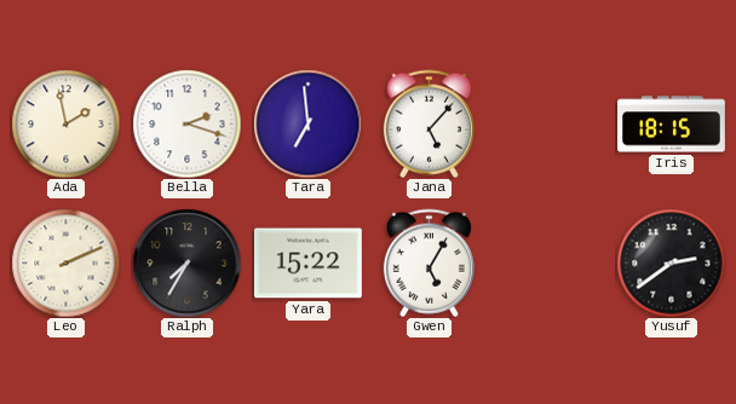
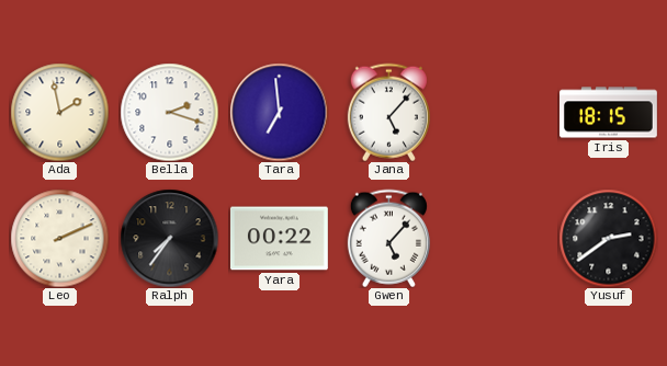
Ralph: 7:35 -> 7:36
Yara: 15:22 -> 00:22
Gwen: 5:05 -> 5:07
